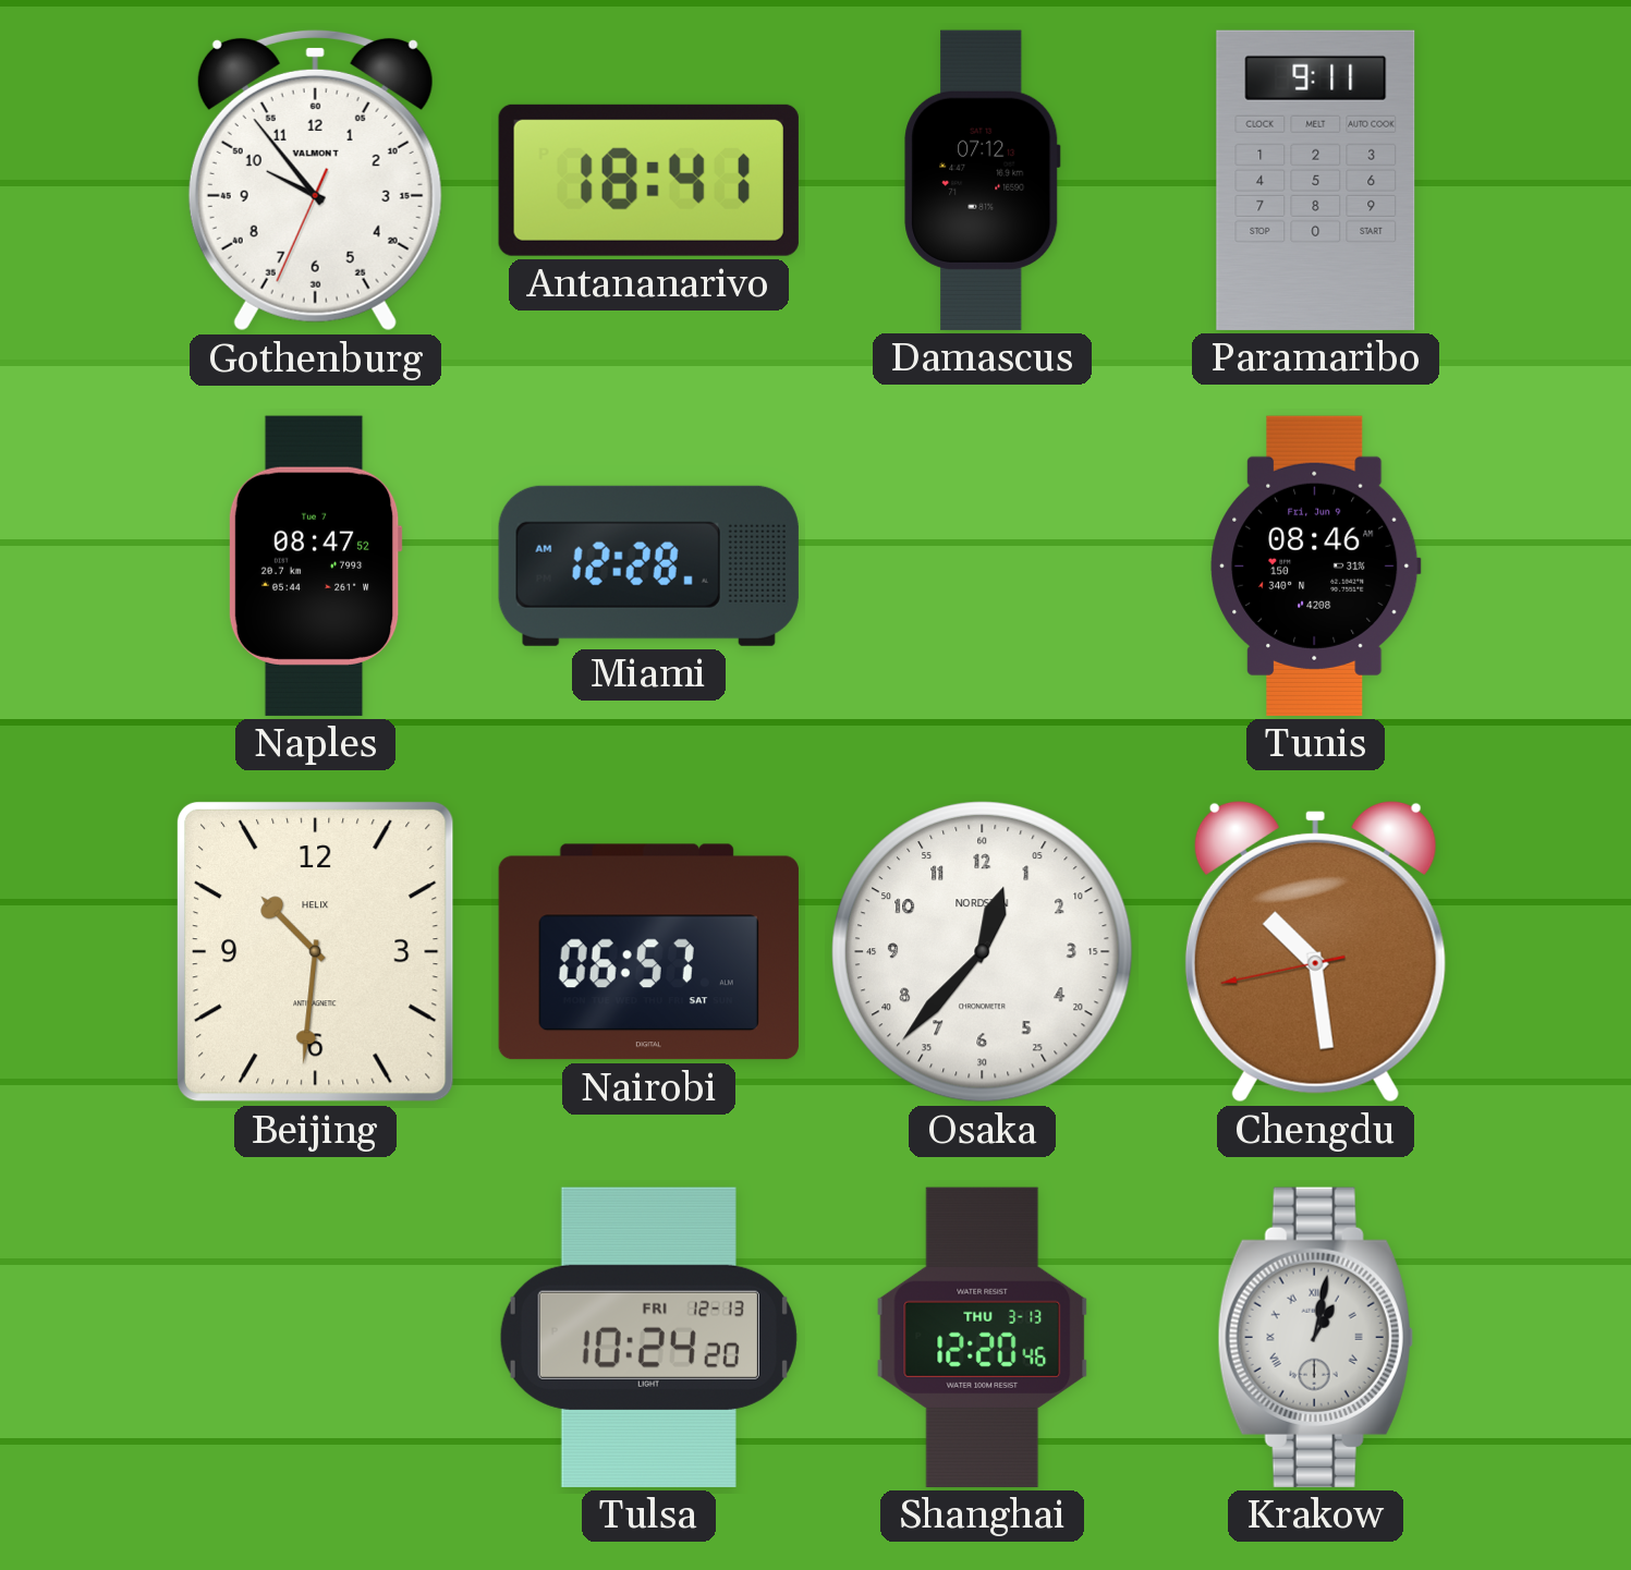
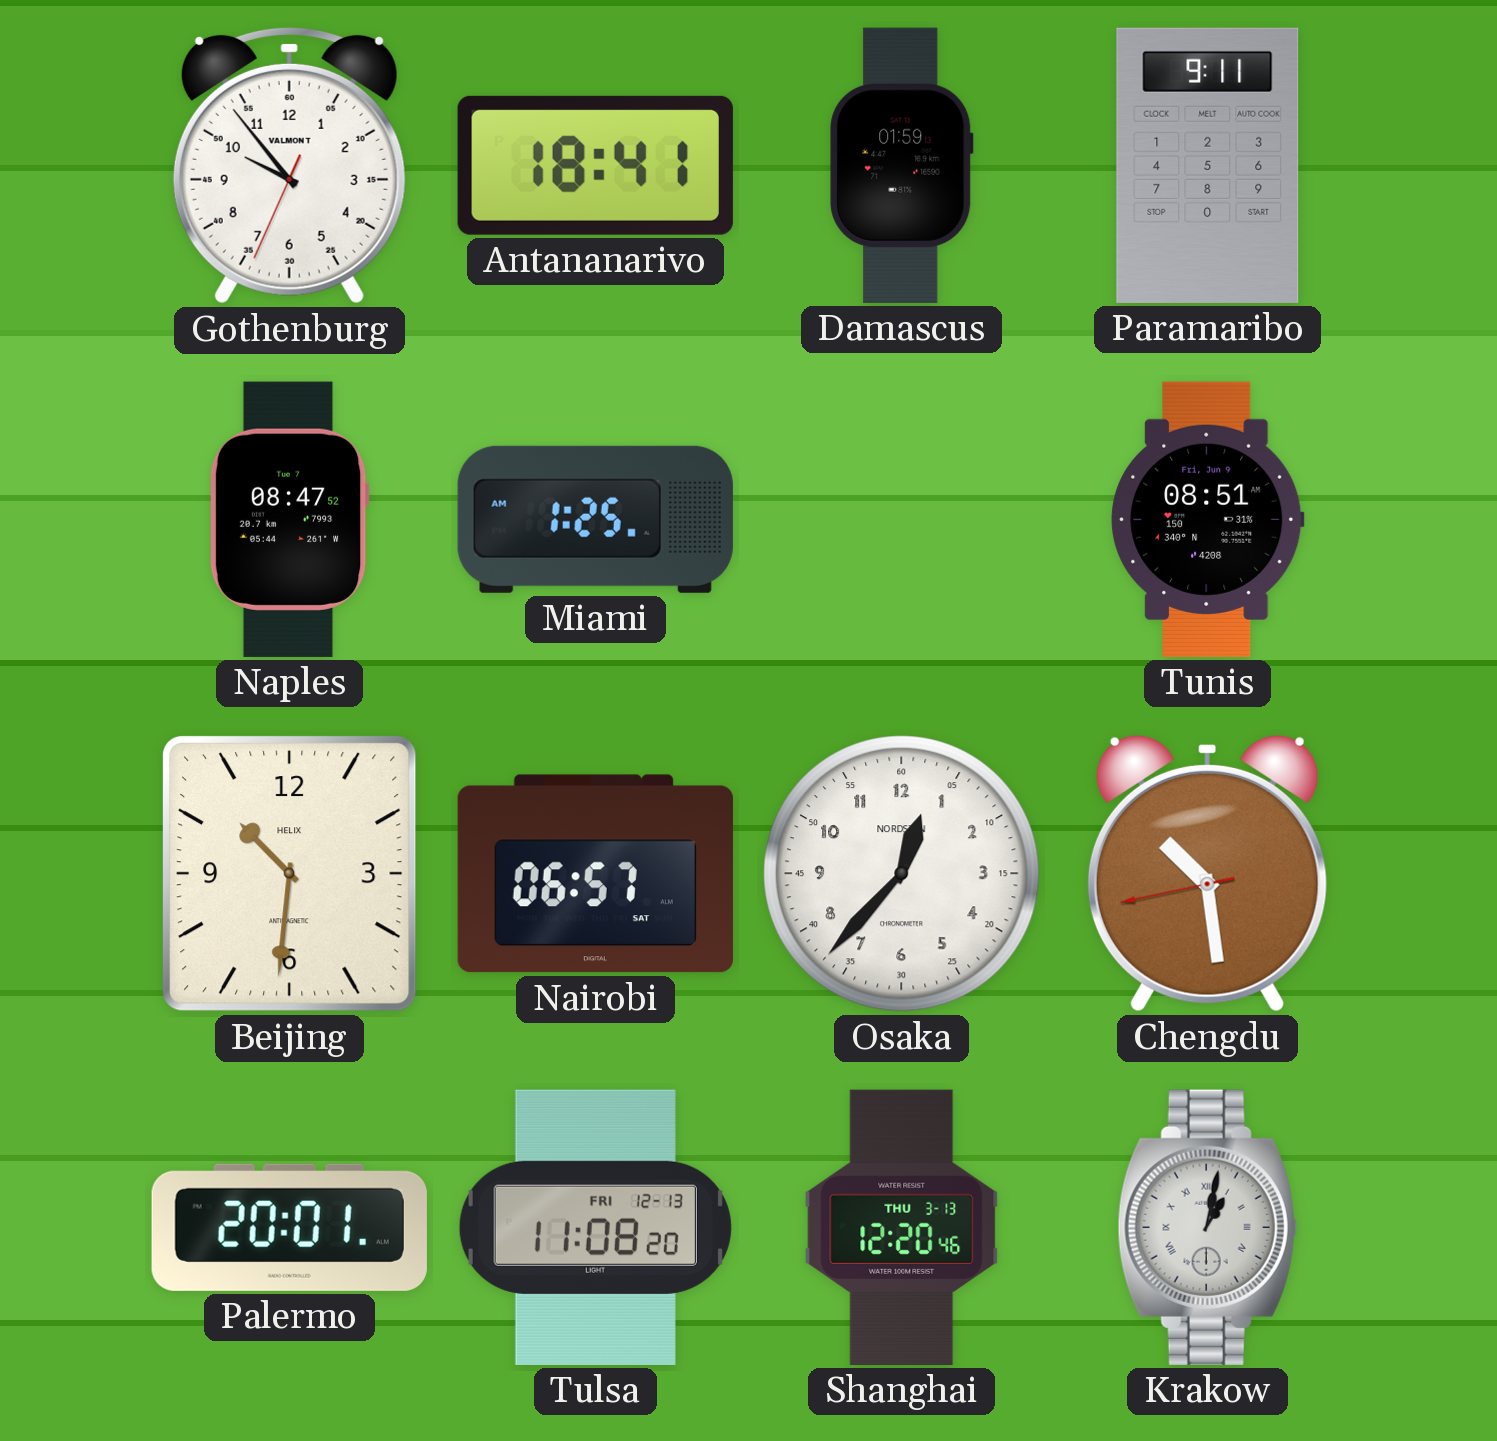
Damascus: 07:12 -> 01:59
Miami: 12:28 -> 1:25
Tunis: 08:46 -> 08:51
Palermo: none -> 20:01
Tulsa: 10:24 -> 11:08
